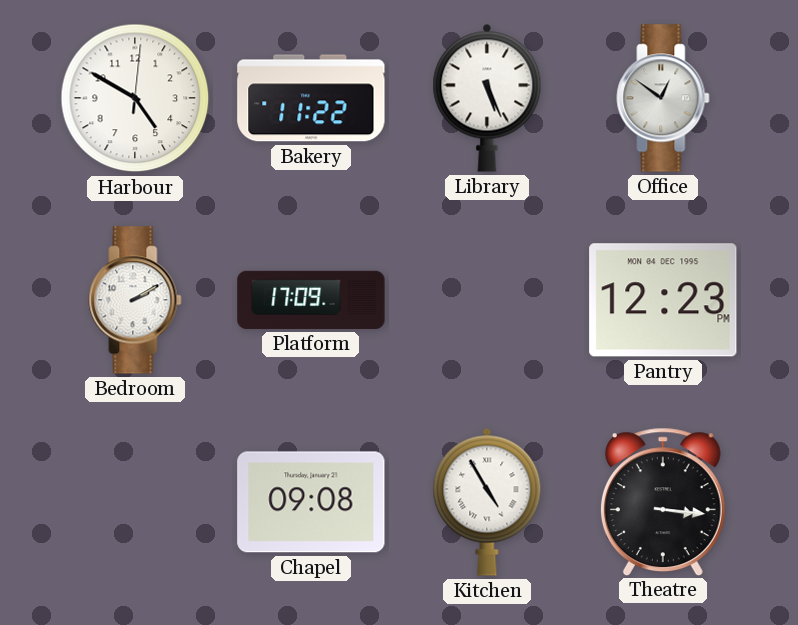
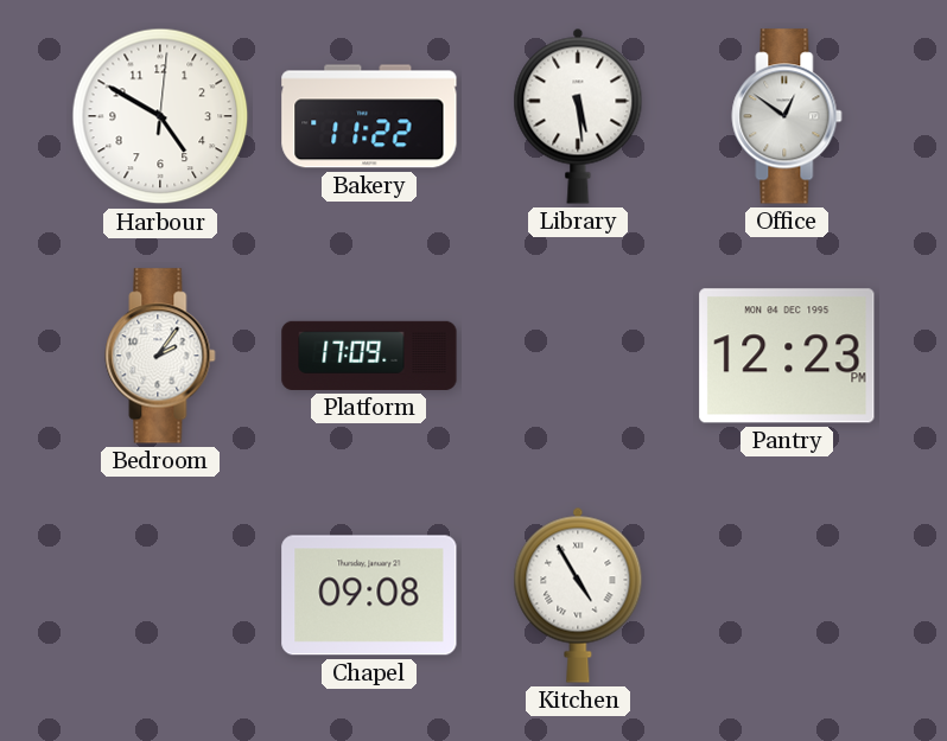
Library: 5:26 -> 5:29
Bedroom: 2:10 -> 2:06
Theatre: 3:16 -> none
